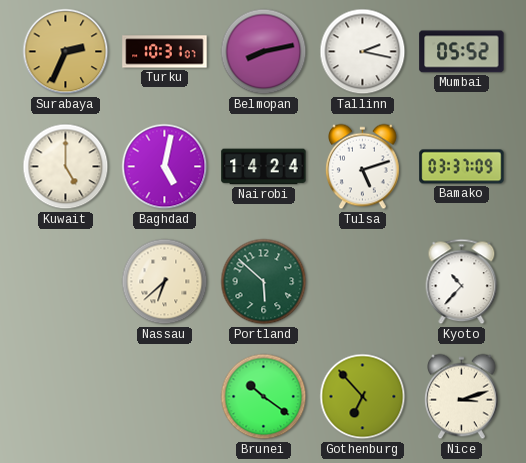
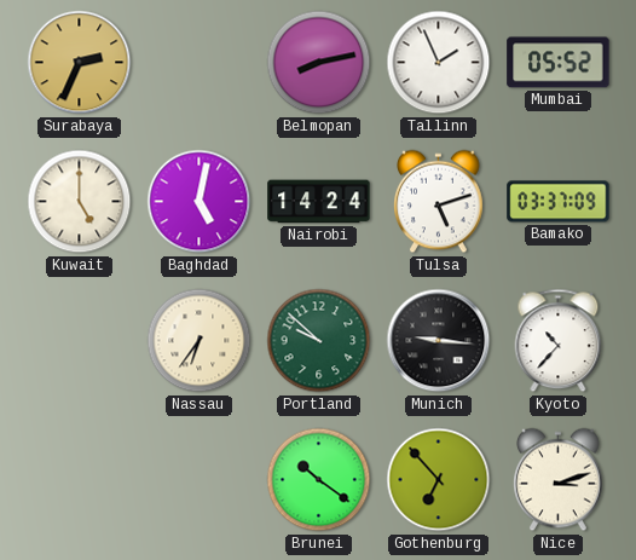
Turku: 10:31 -> none
Tallinn: 2:17 -> 1:56
Nassau: 6:38 -> 6:36
Portland: 5:52 -> 9:52
Munich: none -> 9:16
